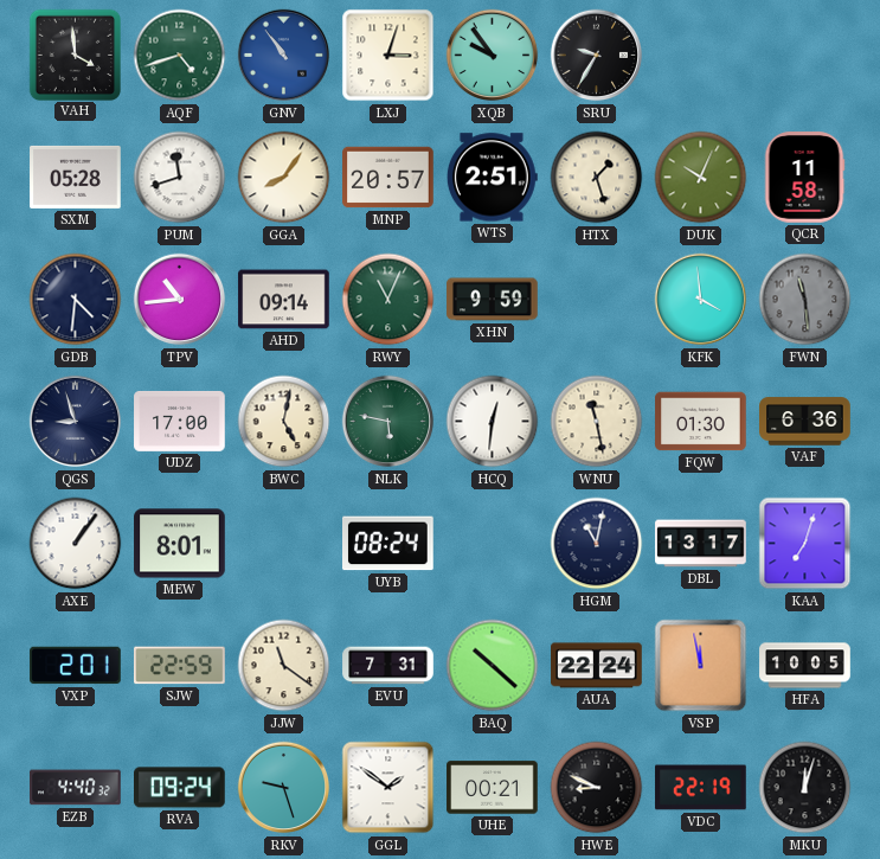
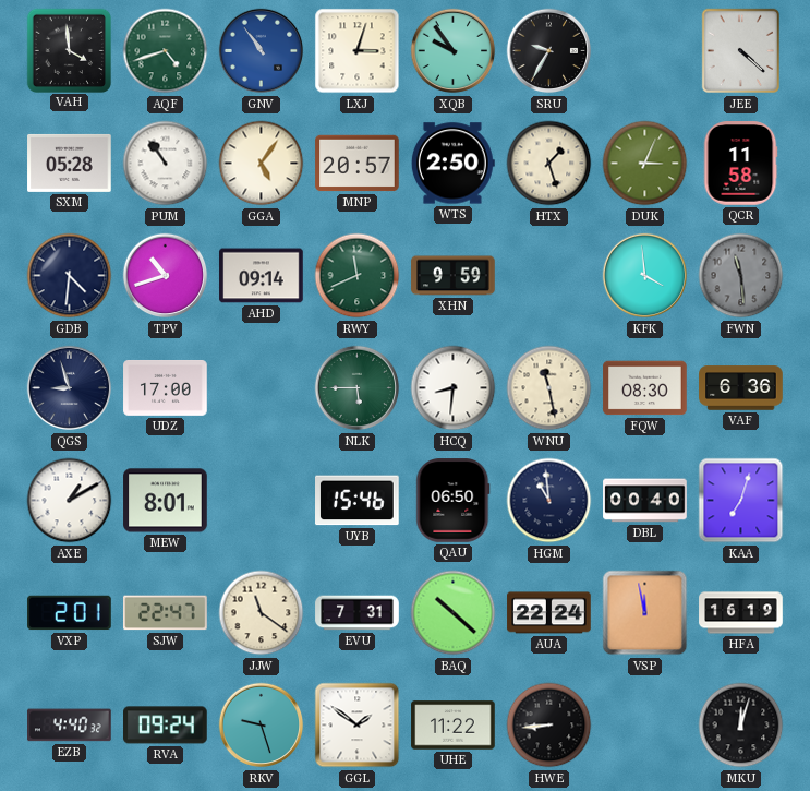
JEE: none -> 4:22
PUM: 11:42 -> 10:54
GGA: 8:06 -> 5:06
WTS: 2:51 -> 2:50
DUK: 10:04 -> 3:04
TPV: 10:44 -> 10:42
RWY: 11:04 -> 11:41
BWC: 5:02 -> none
NLK: 5:47 -> 5:45
HCQ: 12:31 -> 8:31
FQW: 01:30 -> 08:30
AXE: 1:06 -> 1:10
UYB: 08:24 -> 15:46
QAU: none -> 06:50
HGM: 11:02 -> 10:59
DBL: 13:17 -> 00:40
SJW: 22:59 -> 22:47
HFA: 10:05 -> 16:19
UHE: 00:21 -> 11:22
HWE: 8:49 -> 8:44
VDC: 22:19 -> none
